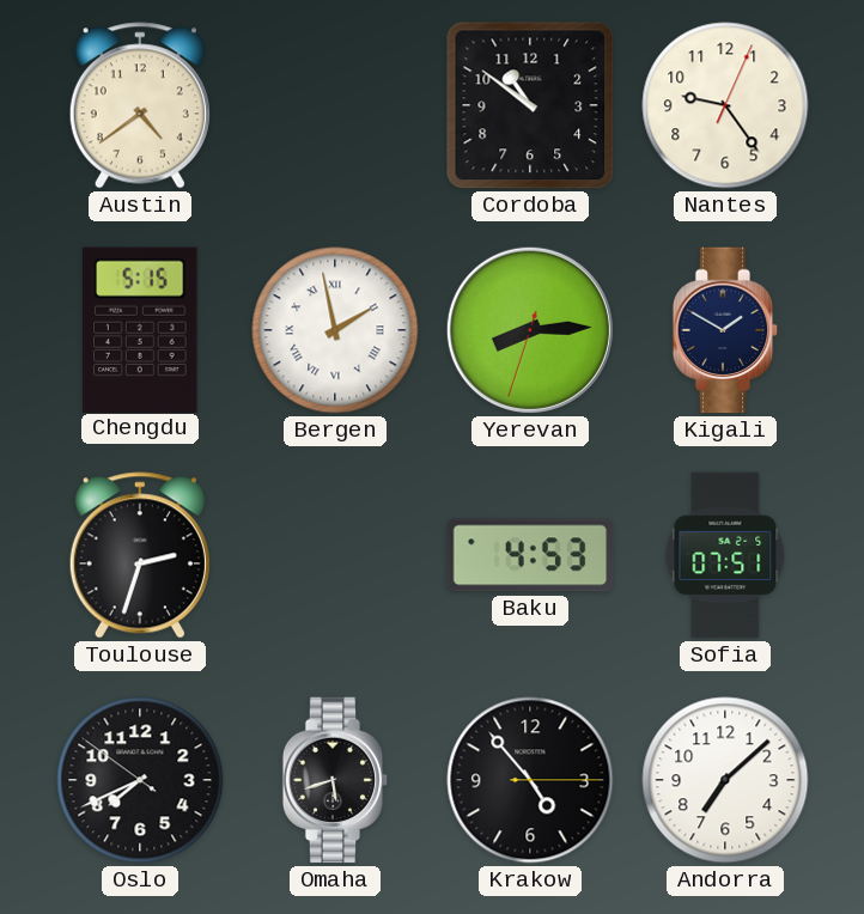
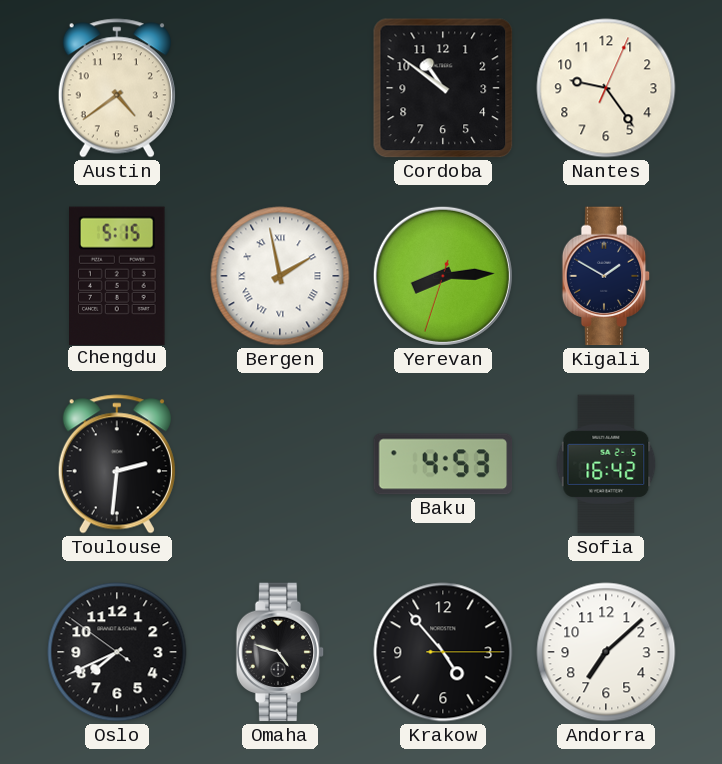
Toulouse: 2:33 -> 2:31
Sofia: 07:51 -> 16:42
Omaha: 5:42 -> 4:48
